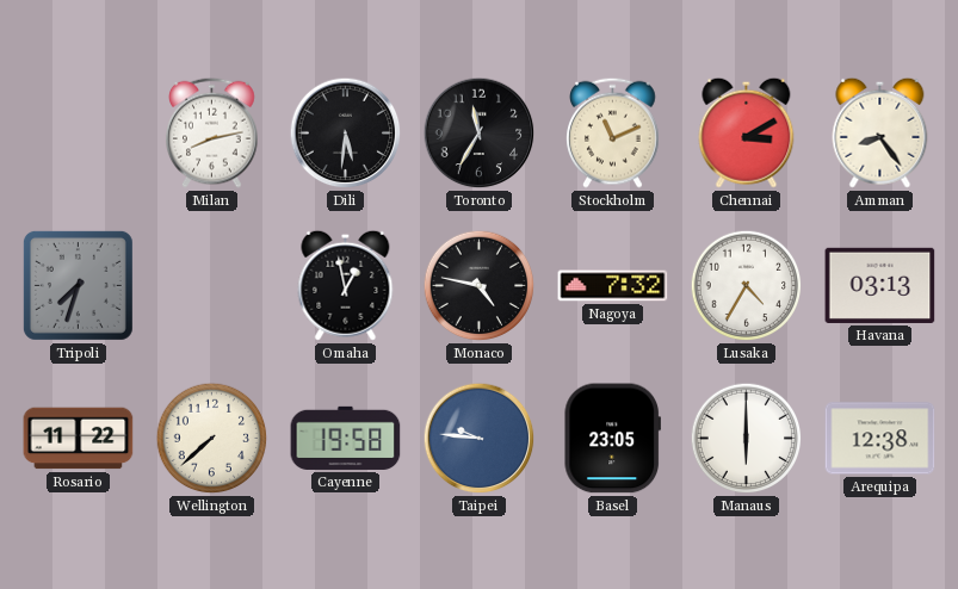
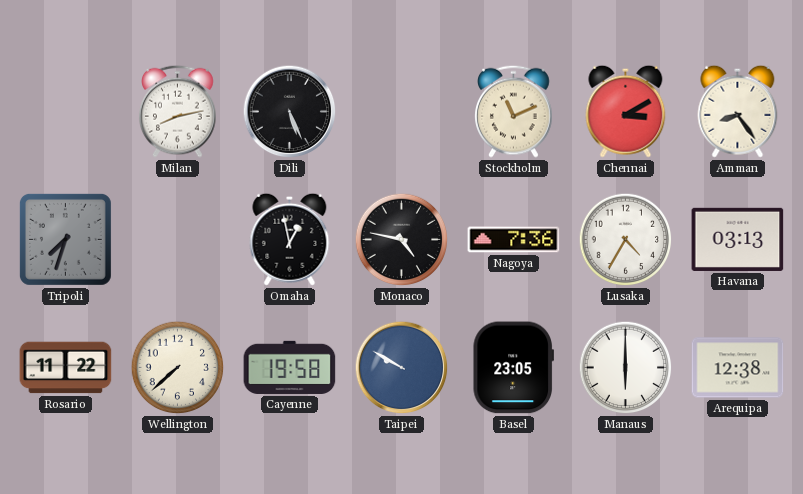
Dili: 5:31 -> 5:26
Toronto: 11:35 -> none
Nagoya: 7:32 -> 7:36
Taipei: 9:46 -> 9:50
